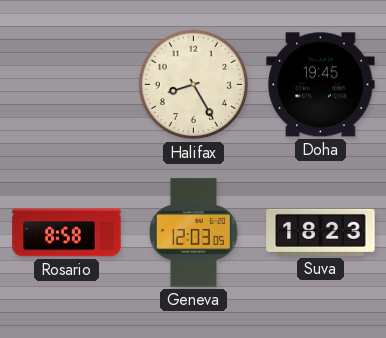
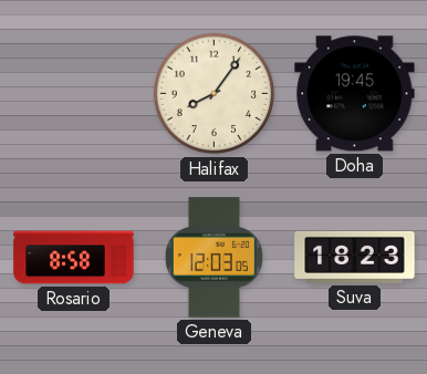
Halifax: 8:25 -> 8:06
